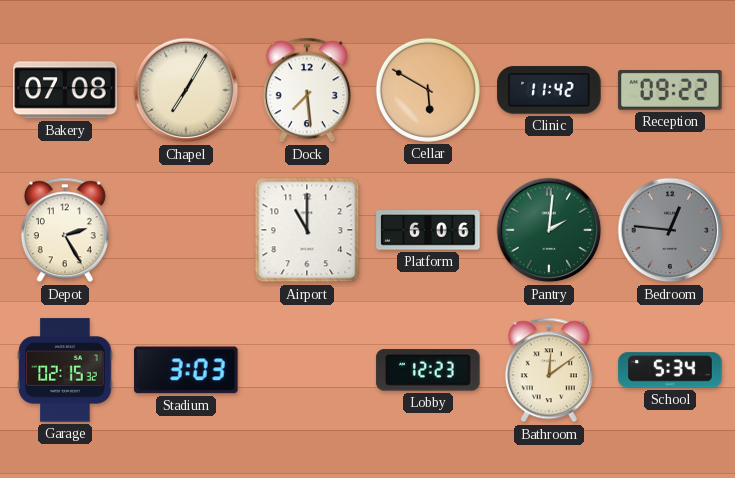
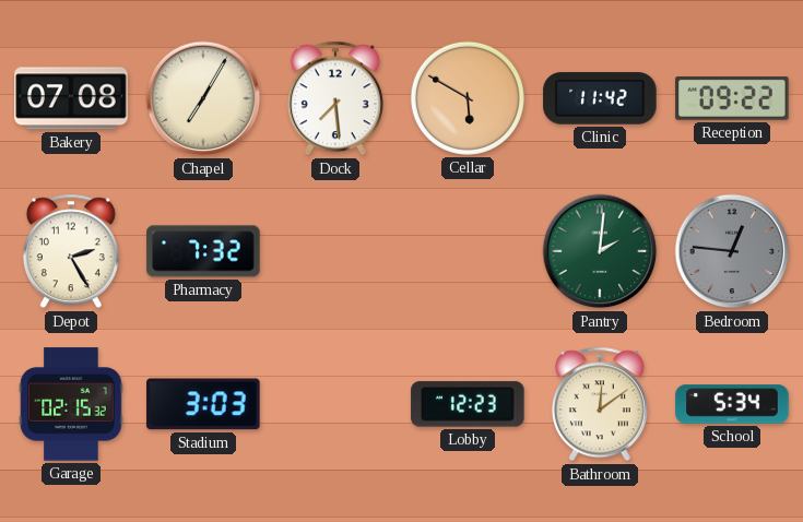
Pharmacy: none -> 7:32
Airport: 11:00 -> none
Platform: 6:06 -> none
